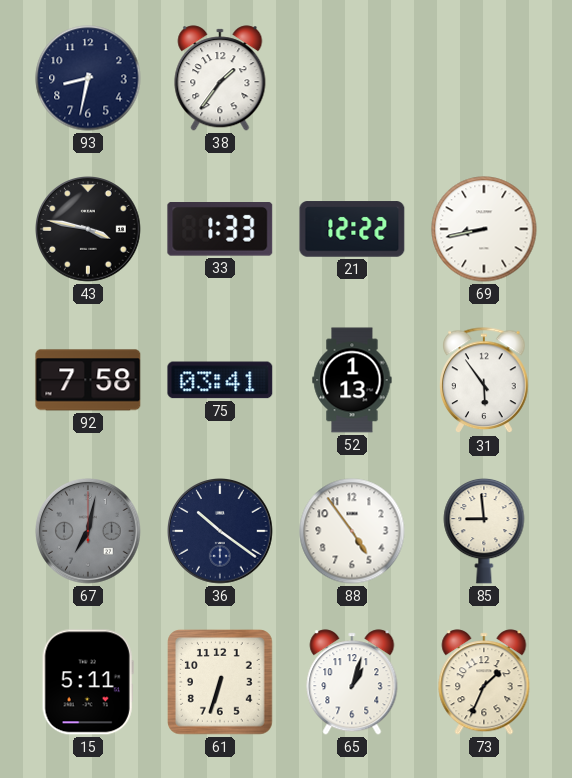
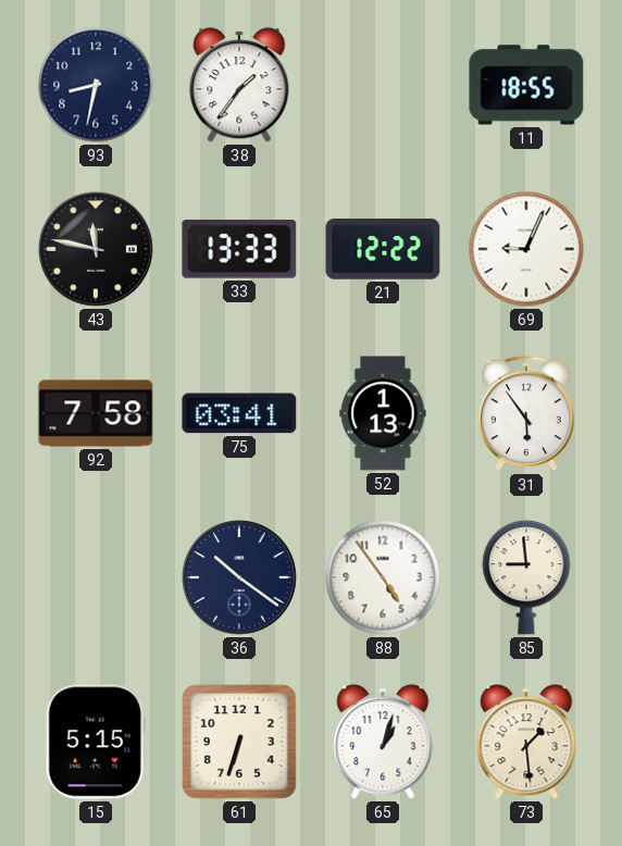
11: none -> 18:55
43: 3:47 -> 11:47
33: 1:33 -> 13:33
69: 8:43 -> 9:04
67: 7:02 -> none
15: 5:11 -> 5:15
73: 1:34 -> 1:29
